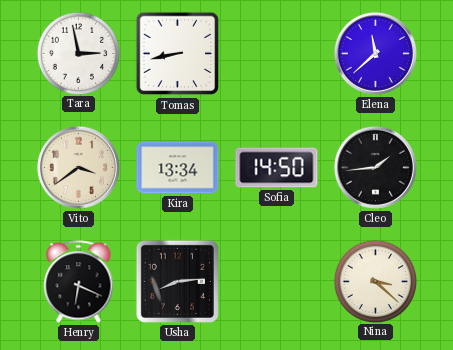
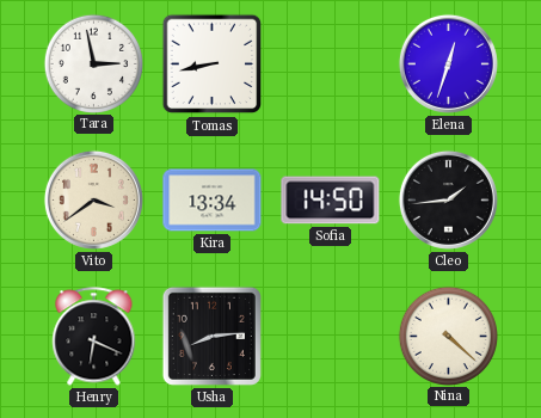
Elena: 11:38 -> 12:33
Nina: 3:22 -> 4:22
